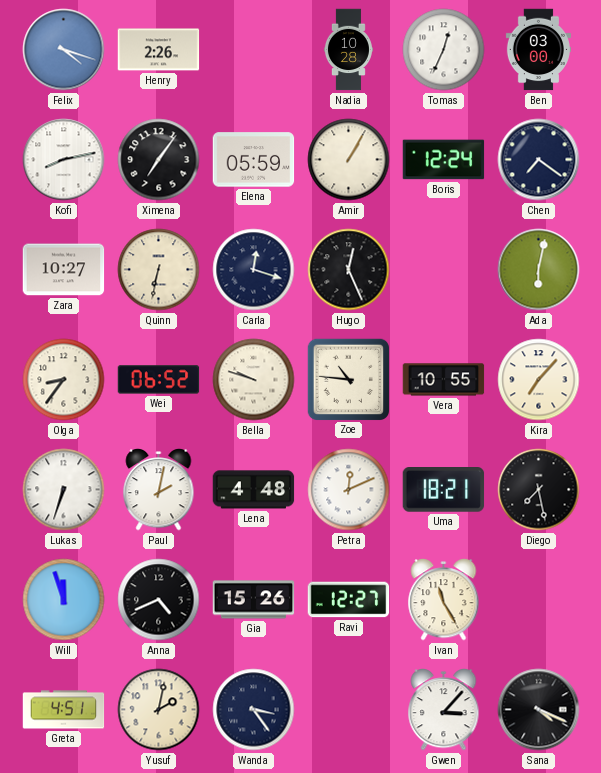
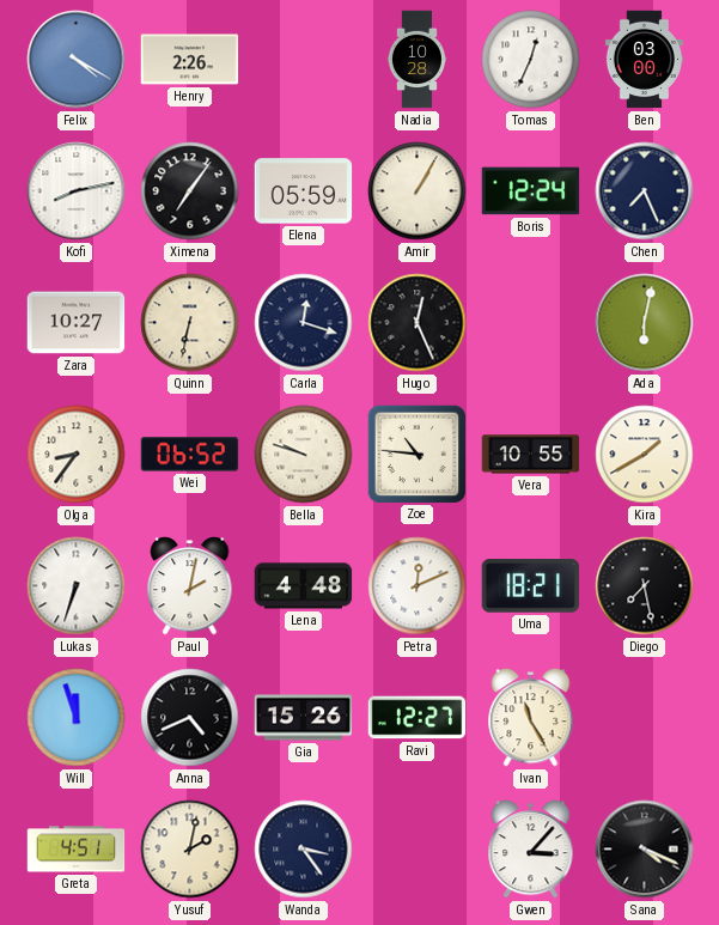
Felix: 4:18 -> 4:20
Chen: 7:21 -> 7:26
Kira: 7:07 -> 1:40
